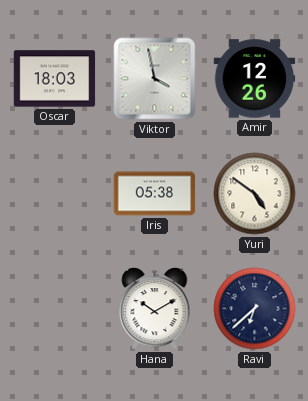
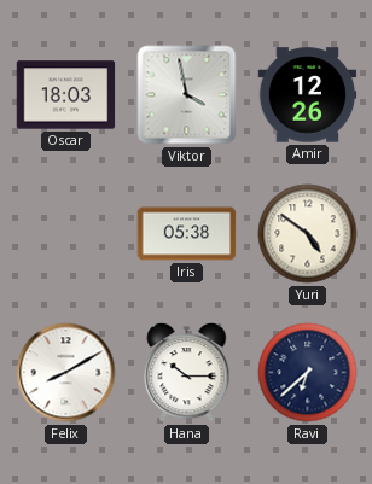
Felix: none -> 8:10
Hana: 10:10 -> 10:15
